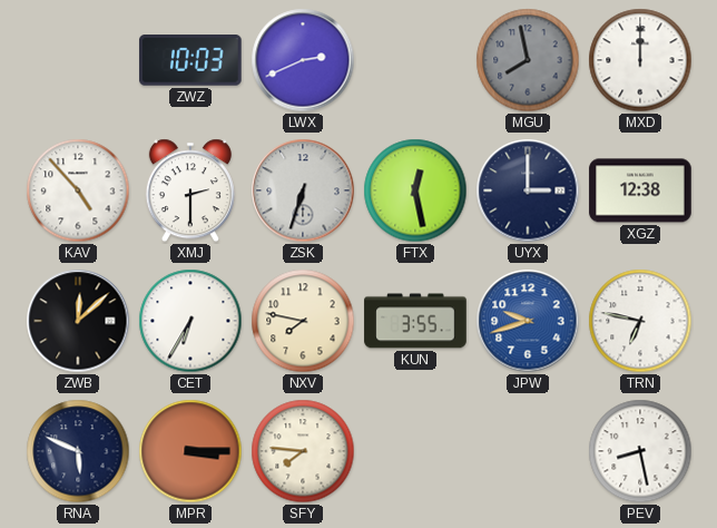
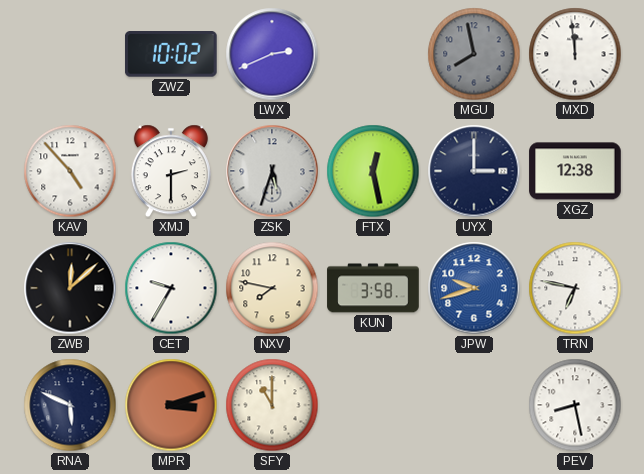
ZWZ: 10:03 -> 10:02
MXD: 12:00 -> 11:59
ZSK: 6:33 -> 5:33
CET: 6:35 -> 9:35
KUN: 3:55 -> 3:58
MPR: 3:15 -> 3:12
SFY: 7:46 -> 11:00
